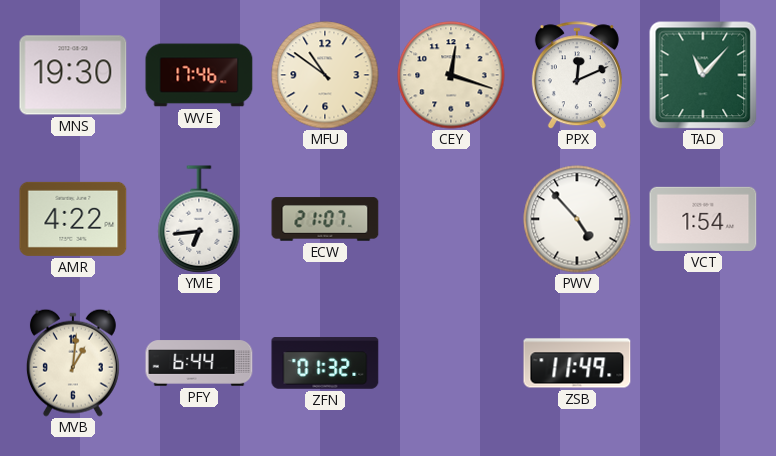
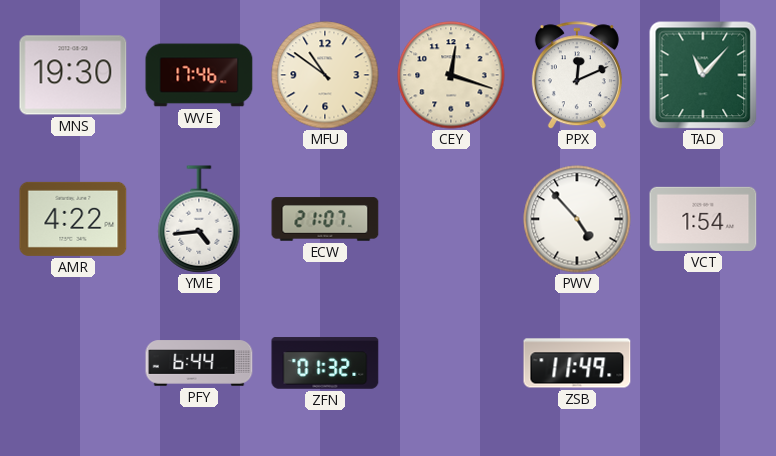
YME: 6:44 -> 4:44
MVB: 1:01 -> none
